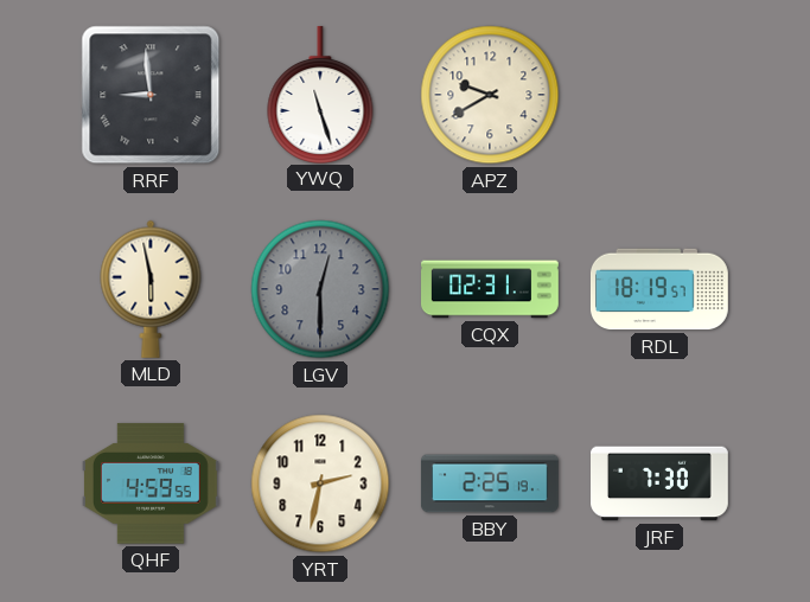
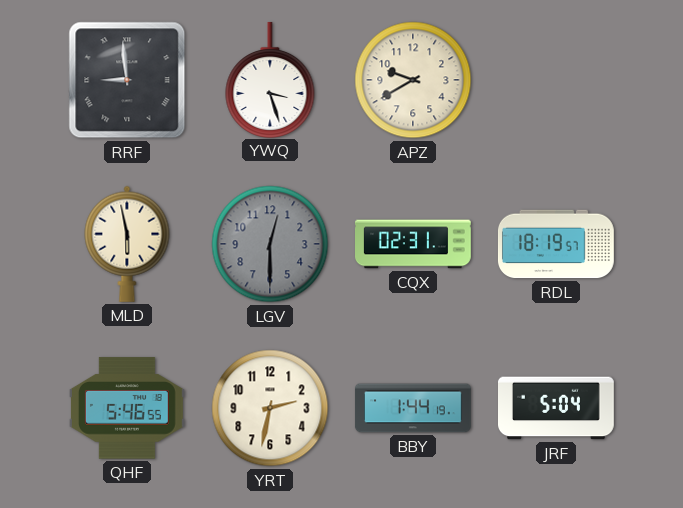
YWQ: 11:27 -> 3:27
QHF: 4:59 -> 5:46
BBY: 2:25 -> 1:44
JRF: 7:30 -> 5:04
